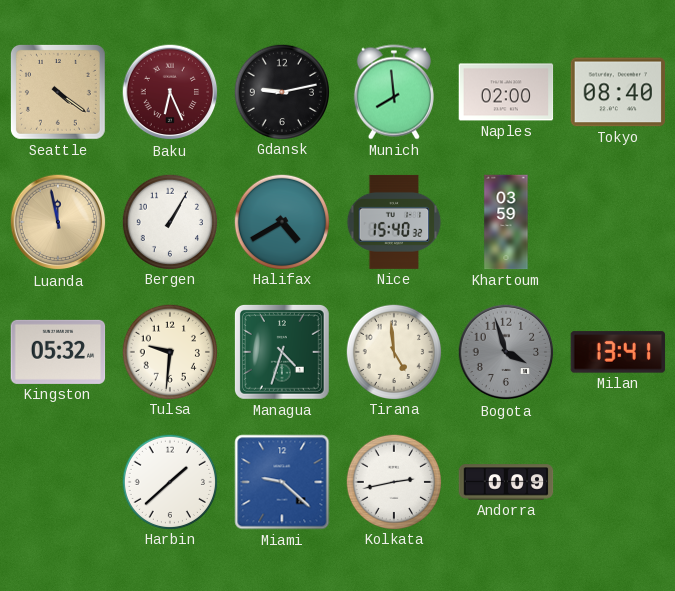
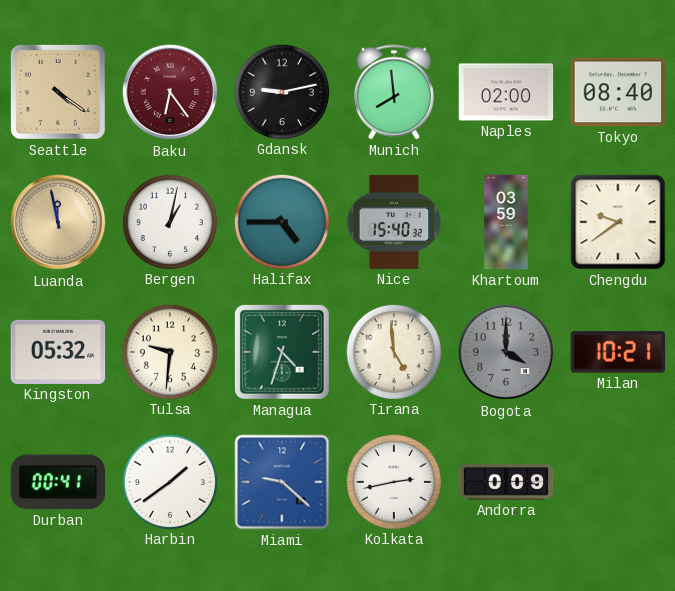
Baku: 6:26 -> 6:24
Bergen: 1:05 -> 1:02
Halifax: 4:40 -> 4:45
Chengdu: none -> 9:39
Bogota: 3:57 -> 4:00
Milan: 13:41 -> 10:21
Durban: none -> 00:41
Harbin: 1:38 -> 1:39
